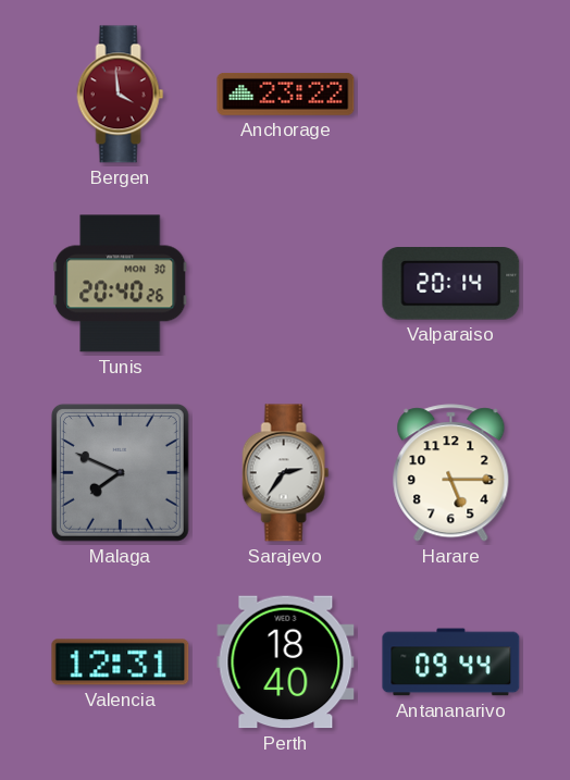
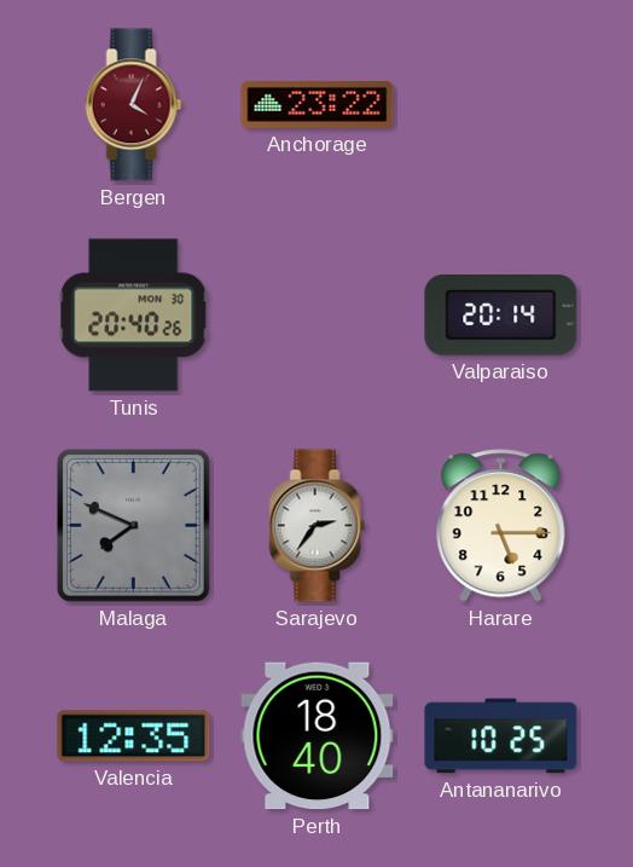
Bergen: 3:59 -> 4:04
Valencia: 12:31 -> 12:35
Antananarivo: 09:44 -> 10:25
